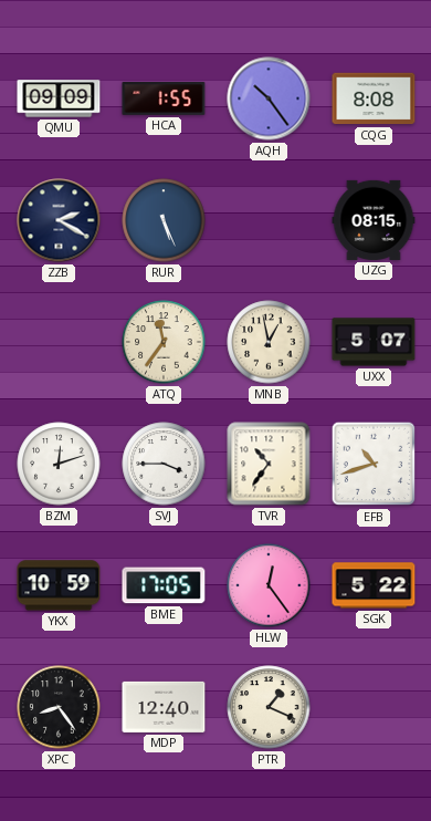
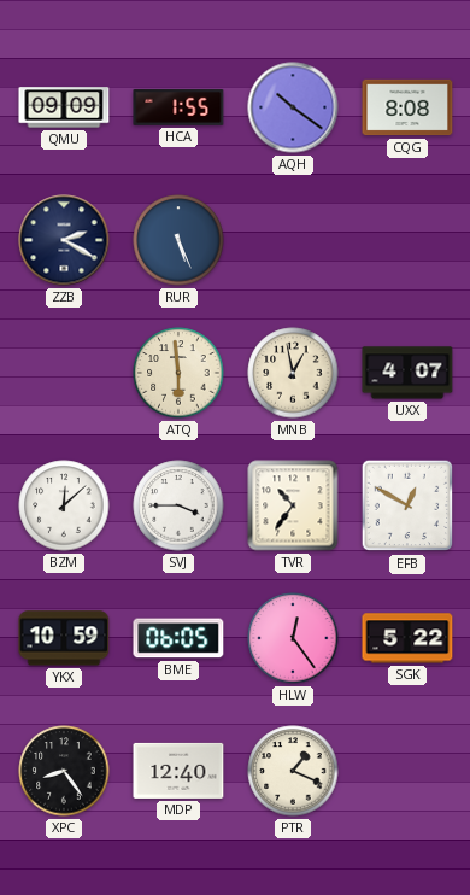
AQH: 10:24 -> 10:21
UZG: 08:15 -> none
ATQ: 11:36 -> 5:59
UXX: 5:07 -> 4:07
BZM: 12:12 -> 12:08
EFB: 10:42 -> 12:50
BME: 17:05 -> 06:05
